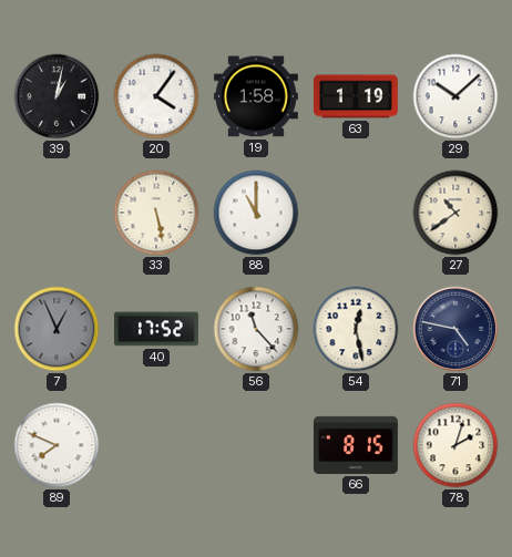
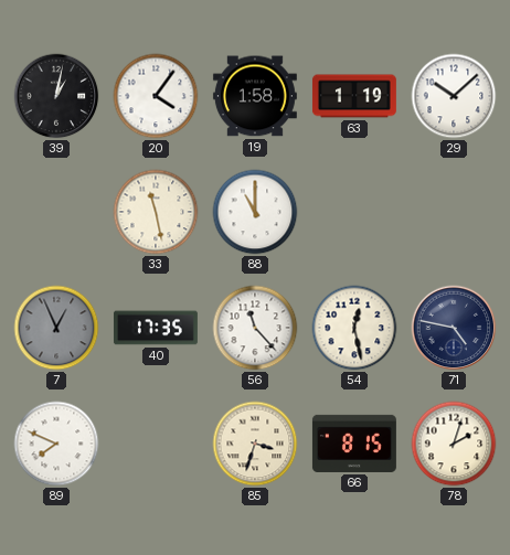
33: 5:28 -> 11:28
27: 10:39 -> none
40: 17:52 -> 17:35
85: none -> 3:33
